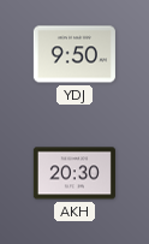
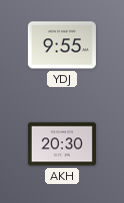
YDJ: 9:50 -> 9:55
